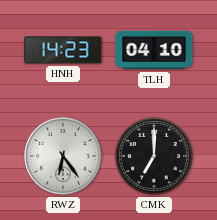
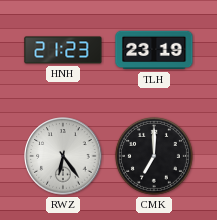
HNH: 14:23 -> 21:23
TLH: 04:10 -> 23:19
